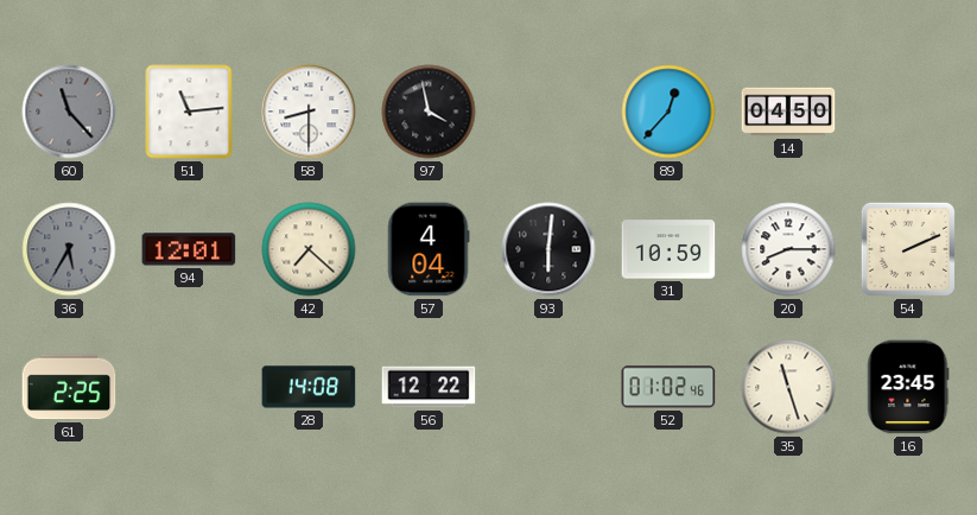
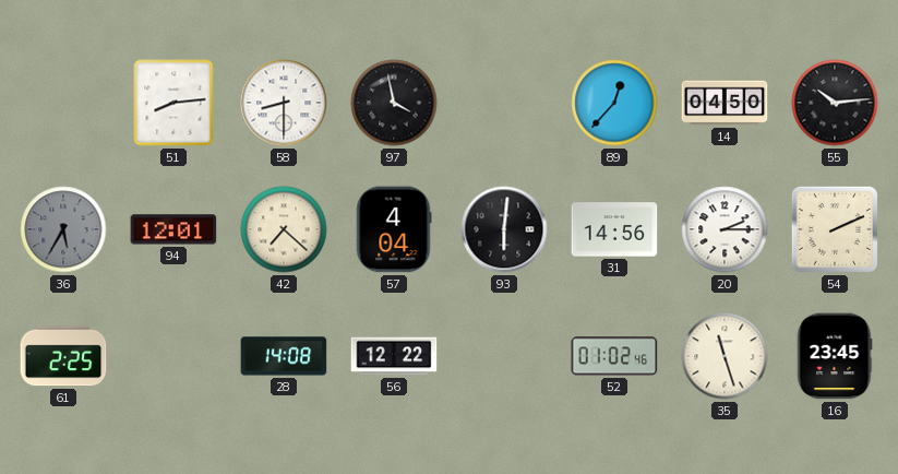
60: 11:23 -> none
51: 11:14 -> 8:14
55: none -> 10:14
31: 10:59 -> 14:56
20: 8:15 -> 2:15
